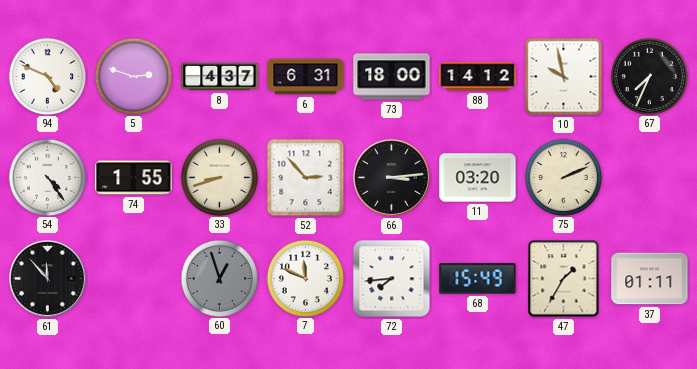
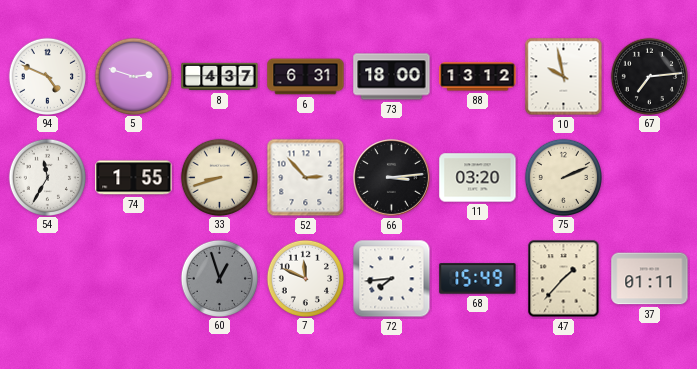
88: 14:12 -> 13:12
67: 7:34 -> 7:14
54: 4:24 -> 11:35
61: 11:53 -> none
47: 1:35 -> 1:37
